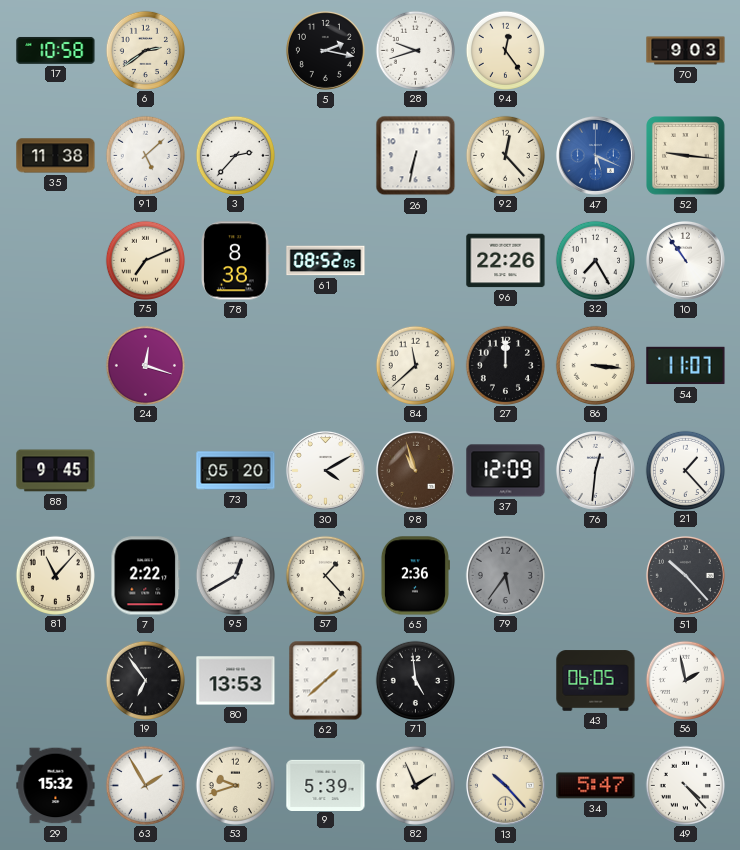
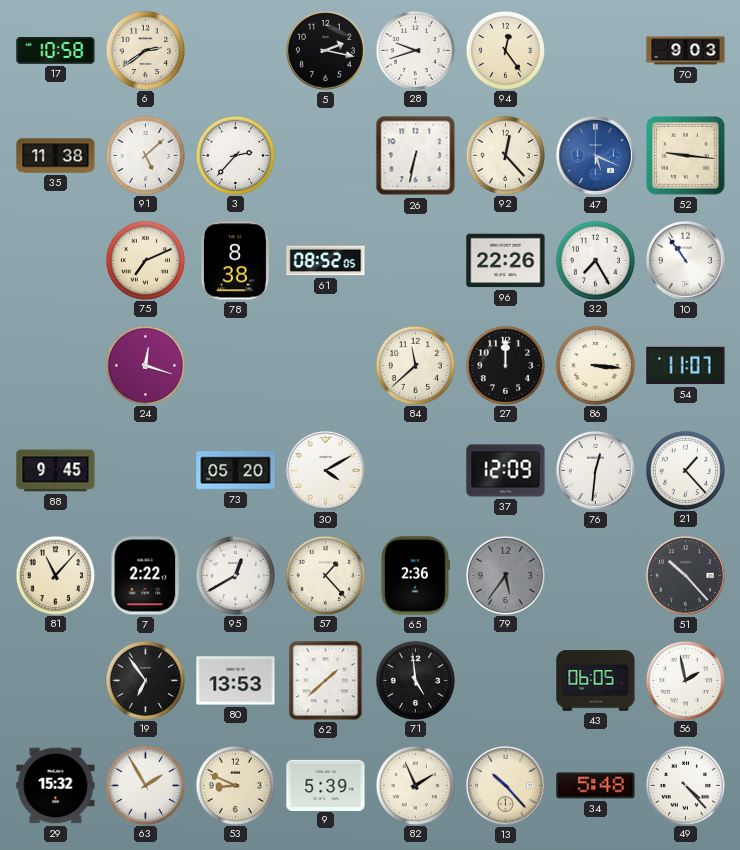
98: 10:57 -> none
53: 9:42 -> 8:49
34: 5:47 -> 5:48
